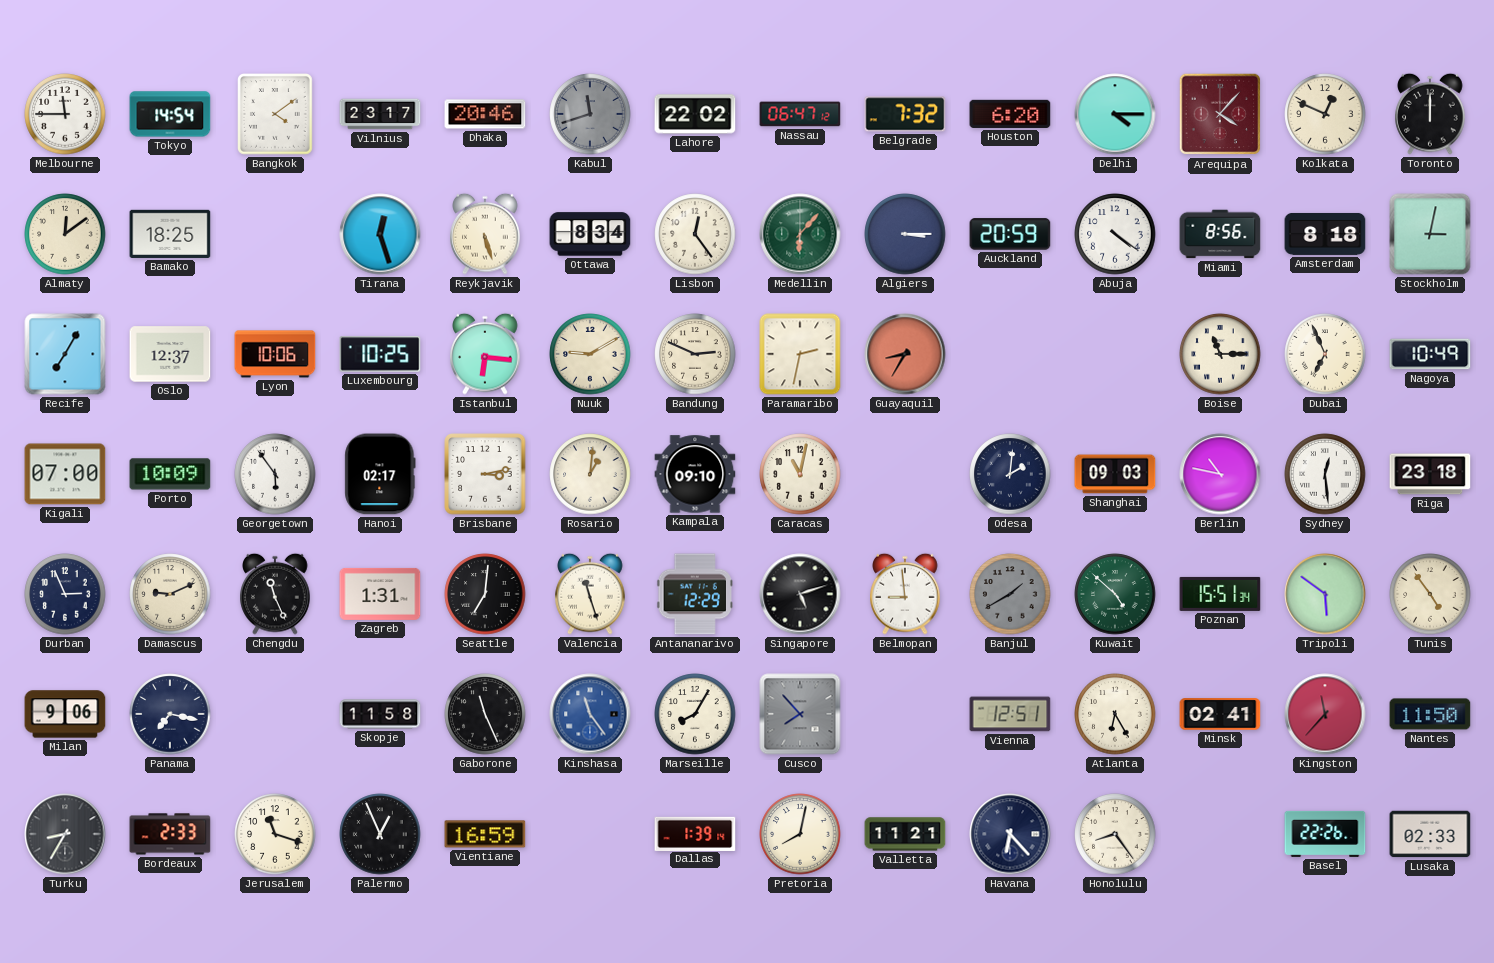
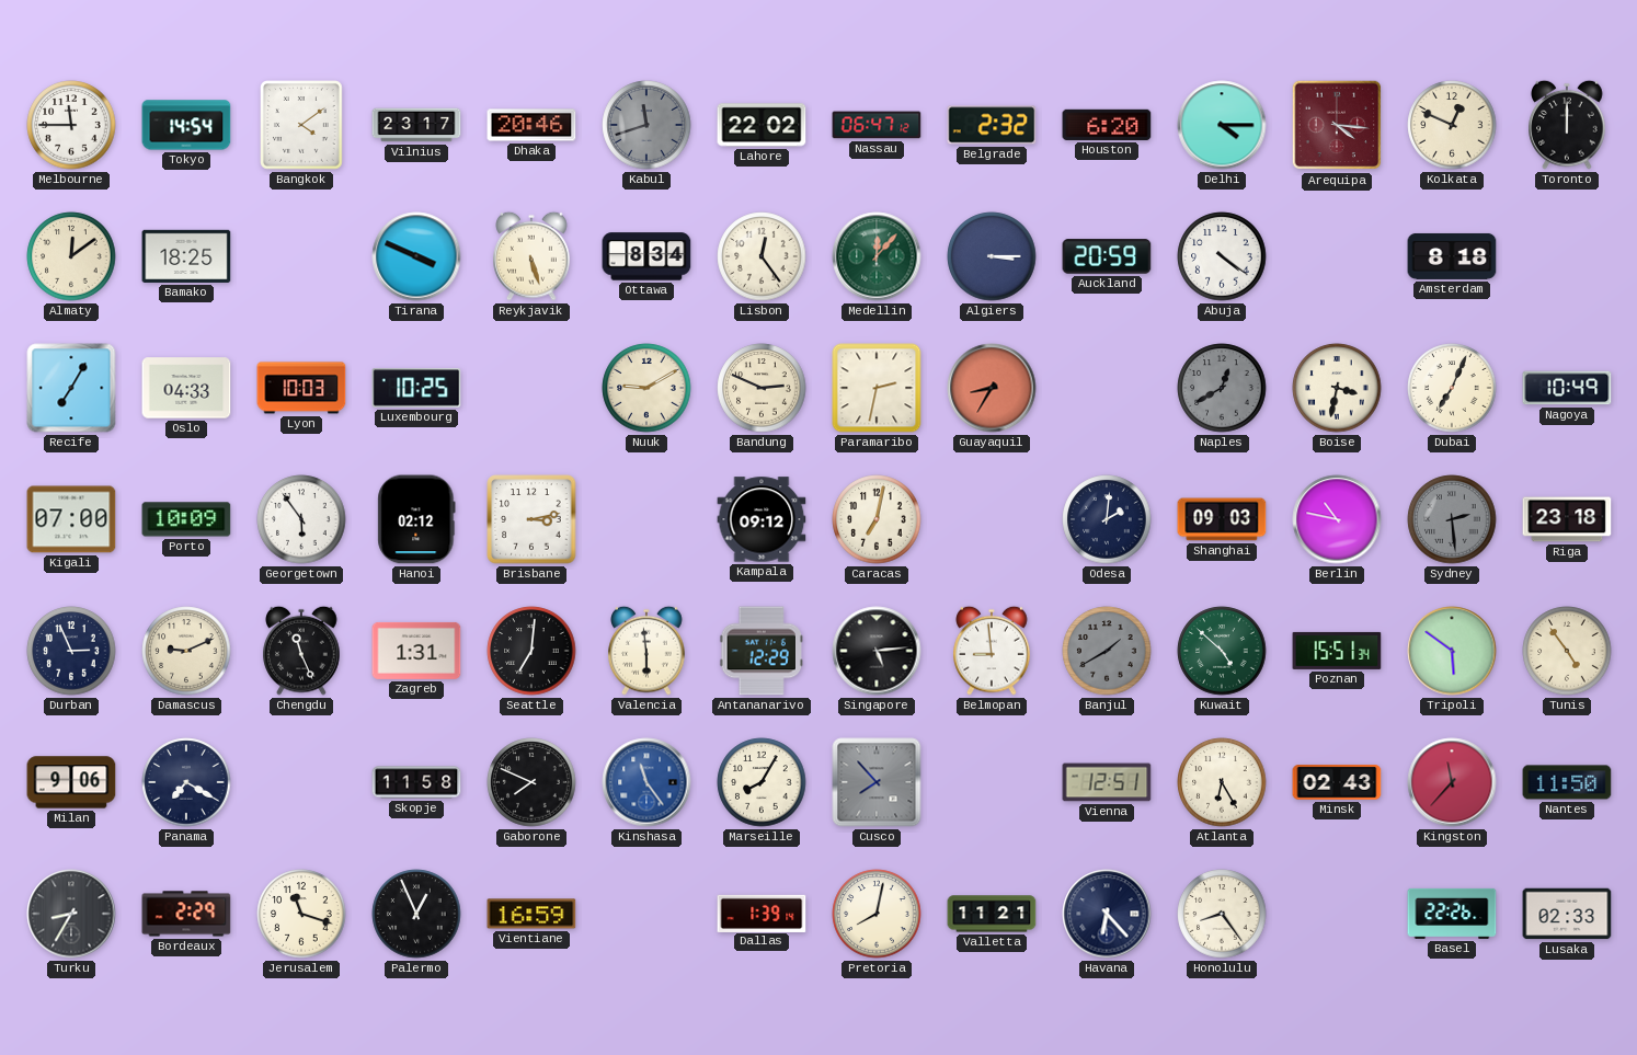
Belgrade: 7:32 -> 2:32
Arequipa: 4:07 -> 4:16
Tirana: 12:27 -> 3:49
Medellin: 6:07 -> 12:07
Miami: 8:56 -> none
Stockholm: 3:02 -> none
Oslo: 12:37 -> 04:33
Lyon: 10:06 -> 10:03
Istanbul: 6:16 -> none
Naples: none -> 12:40
Boise: 11:15 -> 3:32
Dubai: 6:56 -> 7:04
Hanoi: 02:17 -> 02:12
Rosario: 1:01 -> none
Kampala: 09:10 -> 09:12
Caracas: 11:02 -> 7:02
Sydney: 12:29 -> 2:29
Sydney dial: white -> grey
Valencia: 11:27 -> 5:59
Singapore: 5:12 -> 5:14
Panama: 7:17 -> 7:20
Gaborone: 11:26 -> 7:49
Minsk: 02:41 -> 02:43
Bordeaux: 2:33 -> 2:29
